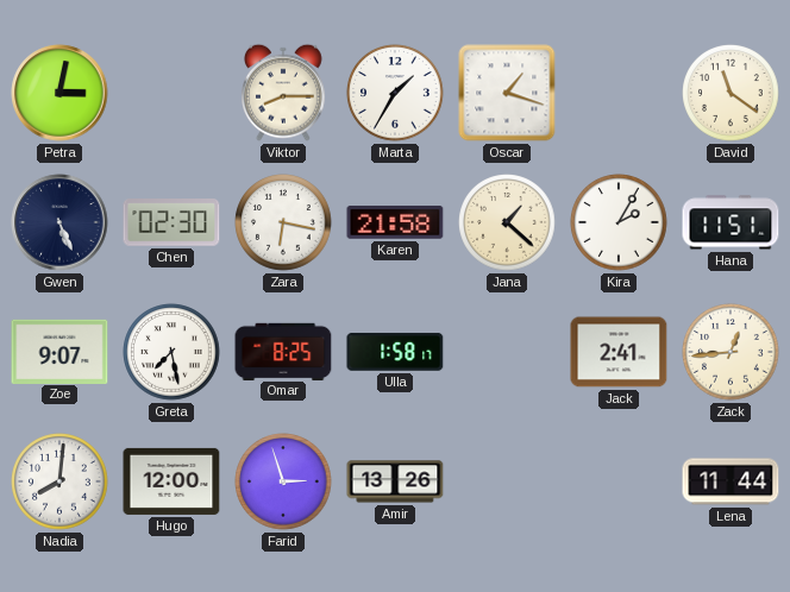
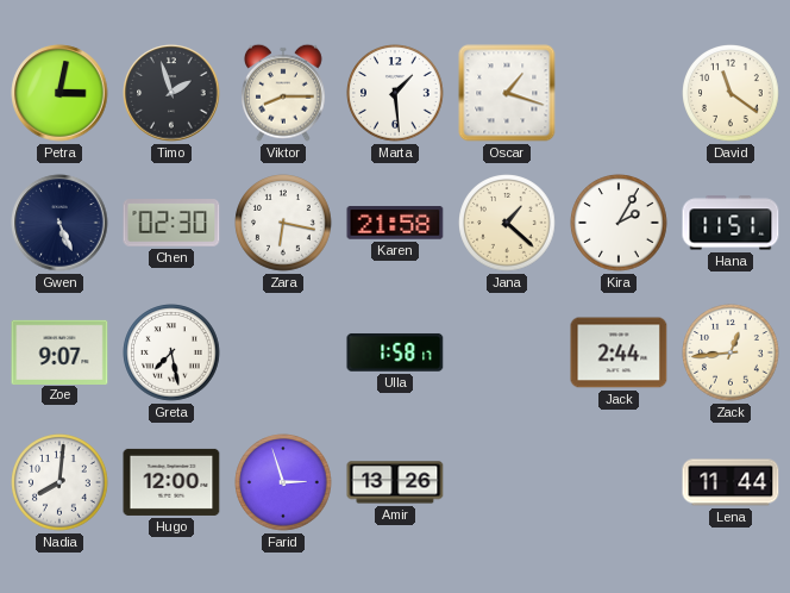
Timo: none -> 1:57
Marta: 1:35 -> 1:29
Omar: 8:25 -> none
Jack: 2:41 -> 2:44
